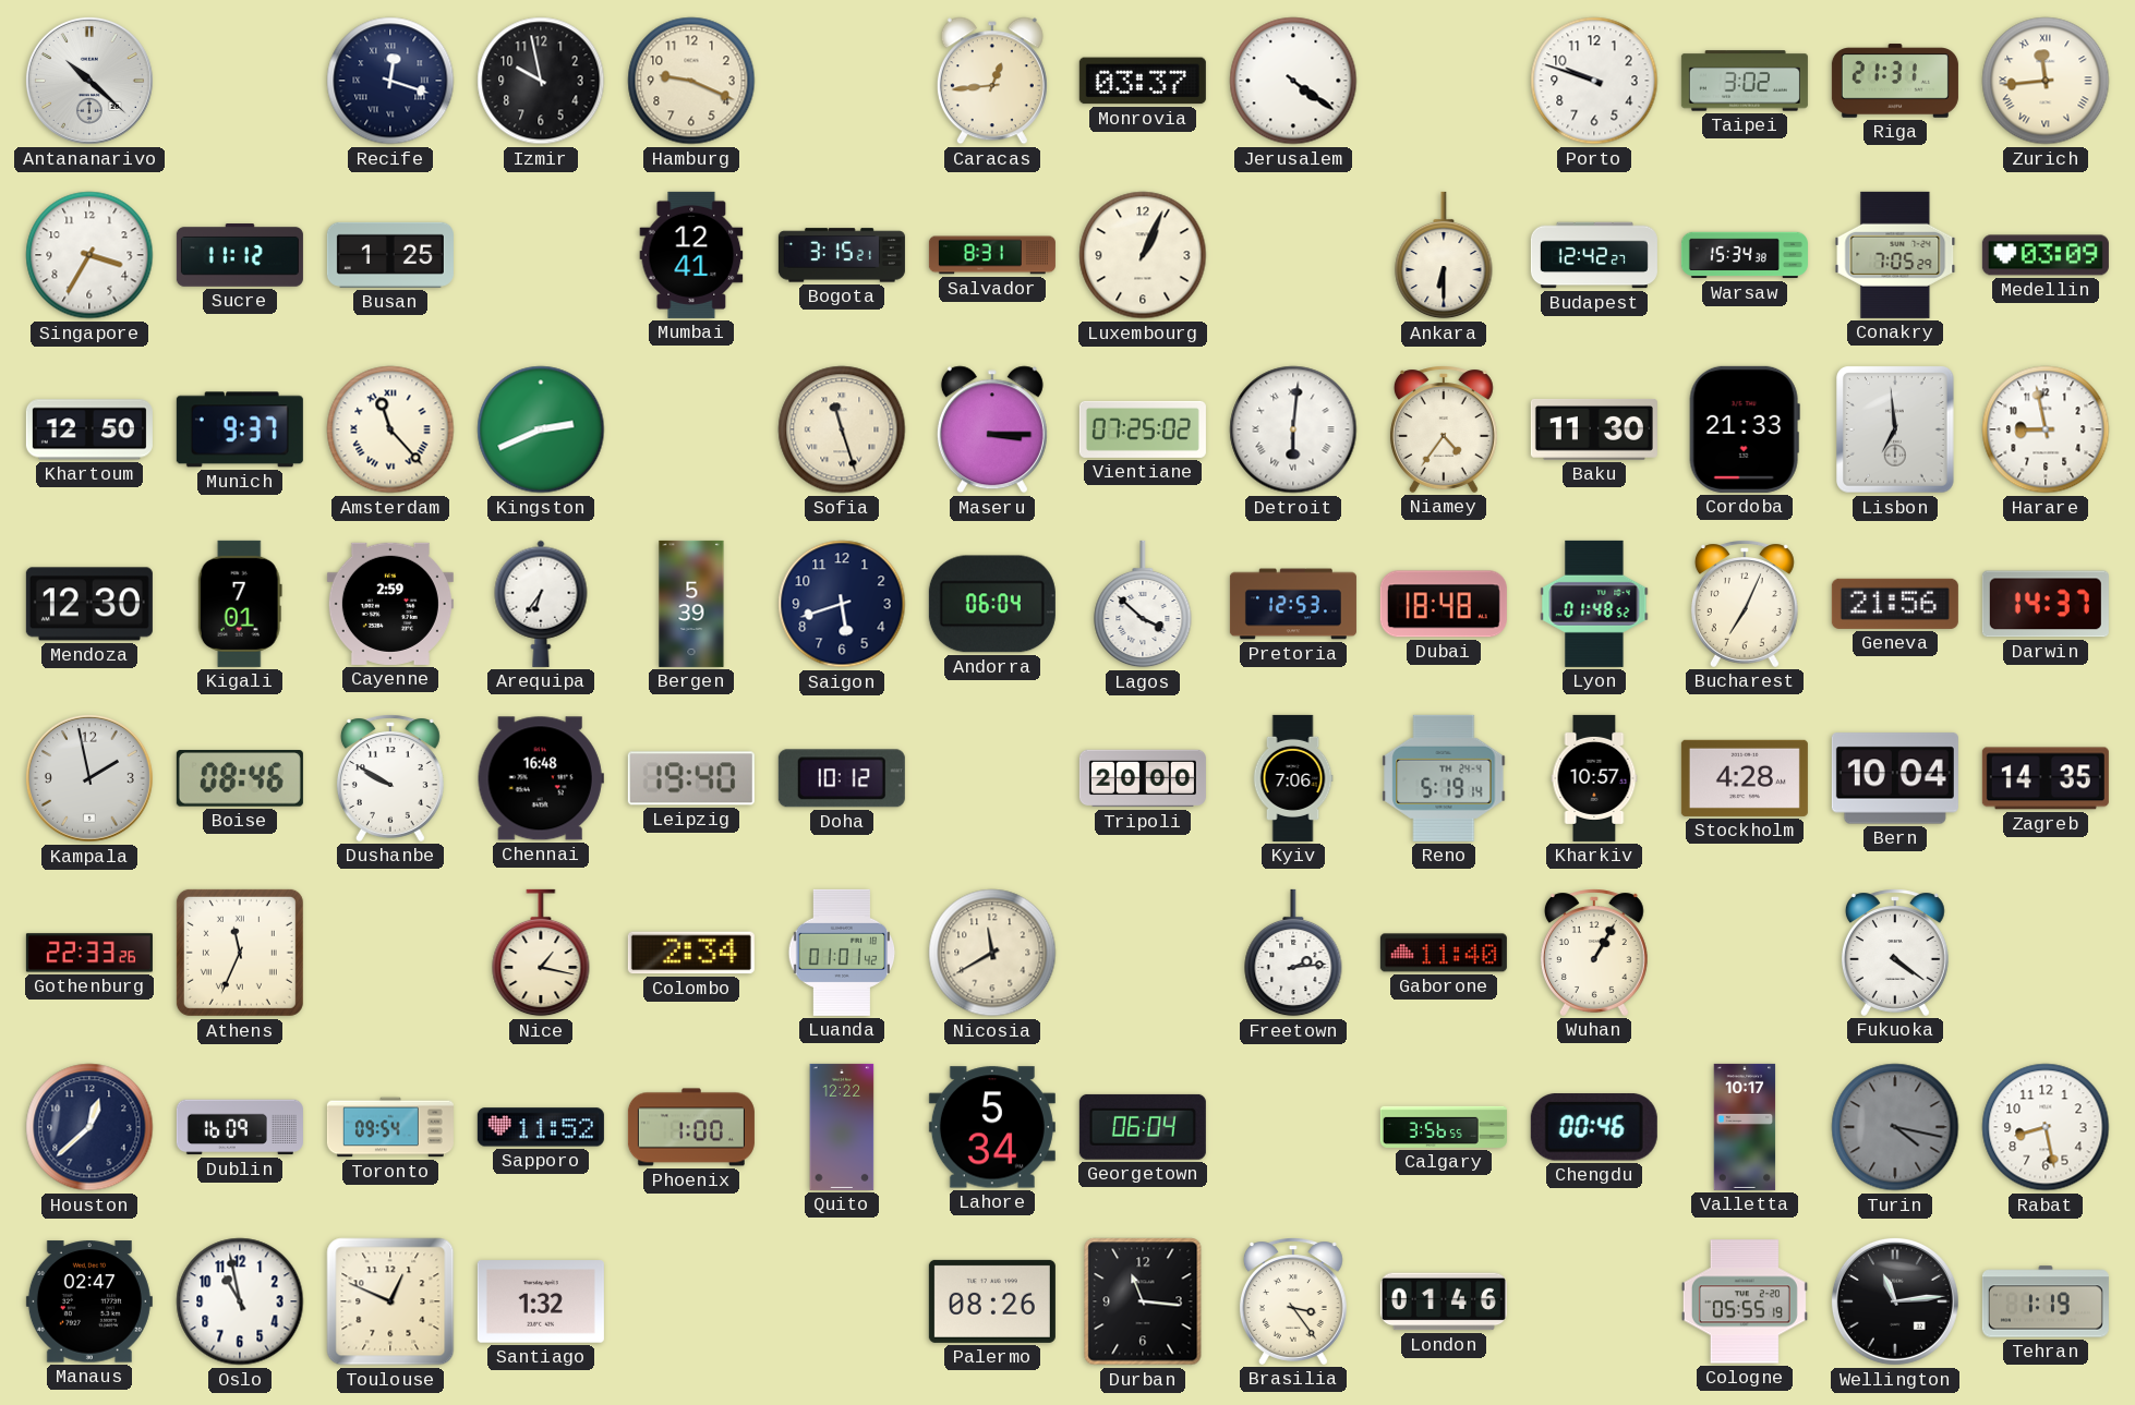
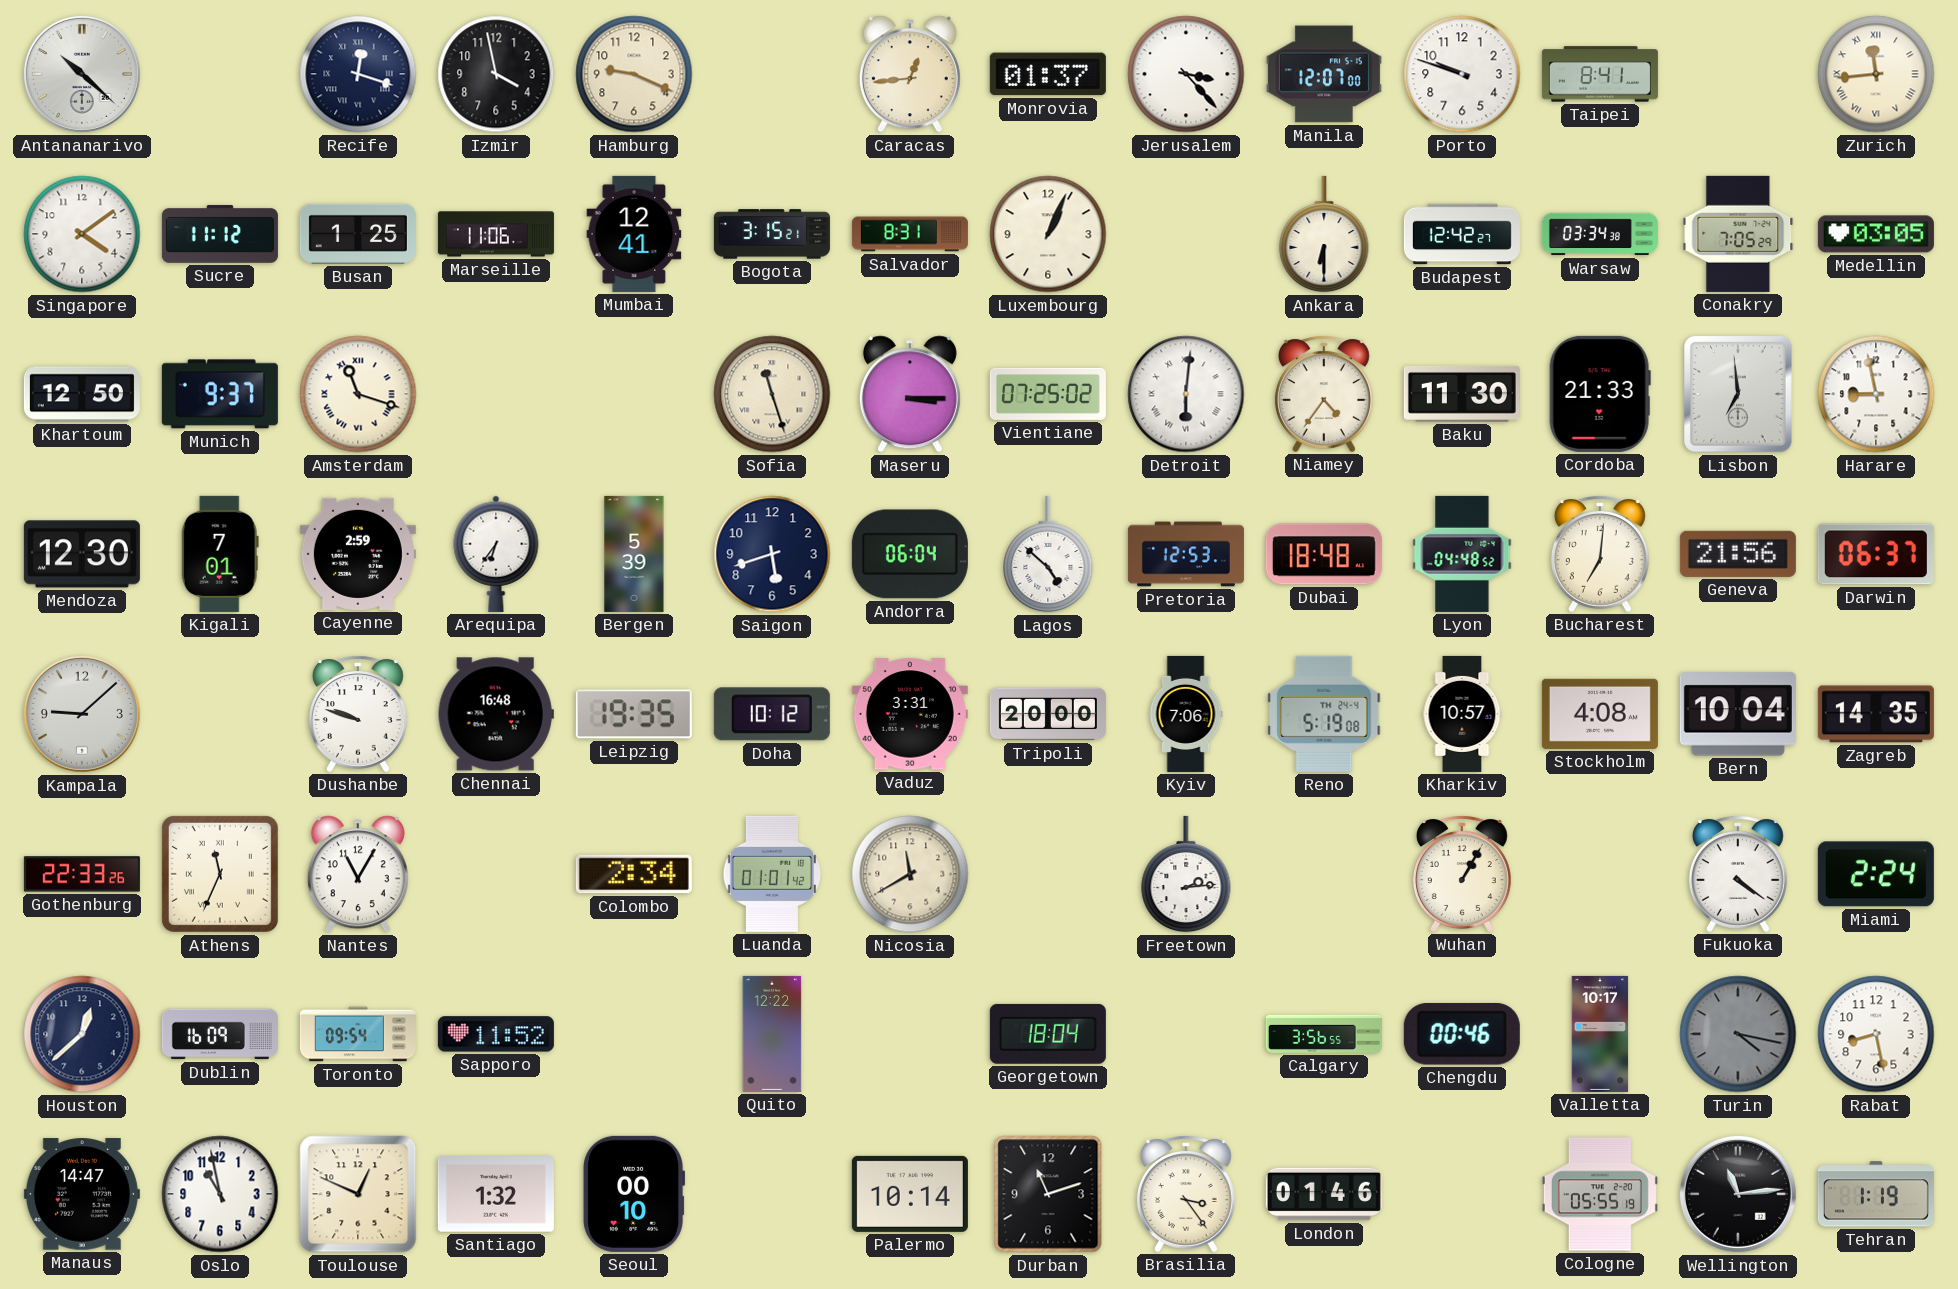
Izmir: 9:58 -> 3:58
Monrovia: 03:37 -> 01:37
Jerusalem: 4:21 -> 3:23
Manila: none -> 12:07
Taipei: 3:02 -> 8:41
Riga: 21:31 -> none
Singapore: 3:35 -> 4:09
Marseille: none -> 11:06
Warsaw: 15:34 -> 03:34
Medellin: 03:09 -> 03:05
Amsterdam: 11:23 -> 11:18
Kingston: 2:41 -> none
Lagos: 3:52 -> 4:52
Lyon: 01:48 -> 04:48
Bucharest: 7:04 -> 7:01
Darwin: 14:37 -> 06:37
Kampala: 1:58 -> 9:08
Boise: 08:46 -> none
Dushanbe: 9:50 -> 9:48
Leipzig: 19:40 -> 19:35
Vaduz: none -> 3:31
Reno: 5:19:14 -> 5:19:08
Stockholm: 4:28 -> 4:08
Nantes: none -> 11:05
Nice: 1:17 -> none
Gaborone: 11:40 -> none
Miami: none -> 2:24
Phoenix: 1:00 -> none
Lahore: 5:34 -> none
Georgetown: 06:04 -> 18:04
Manaus: 02:47 -> 14:47
Seoul: none -> 00:10
Palermo: 08:26 -> 10:14
Durban: 11:16 -> 11:12
